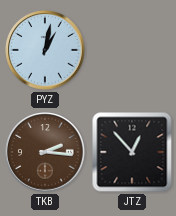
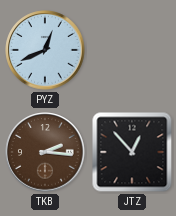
PYZ: 1:02 -> 12:41
